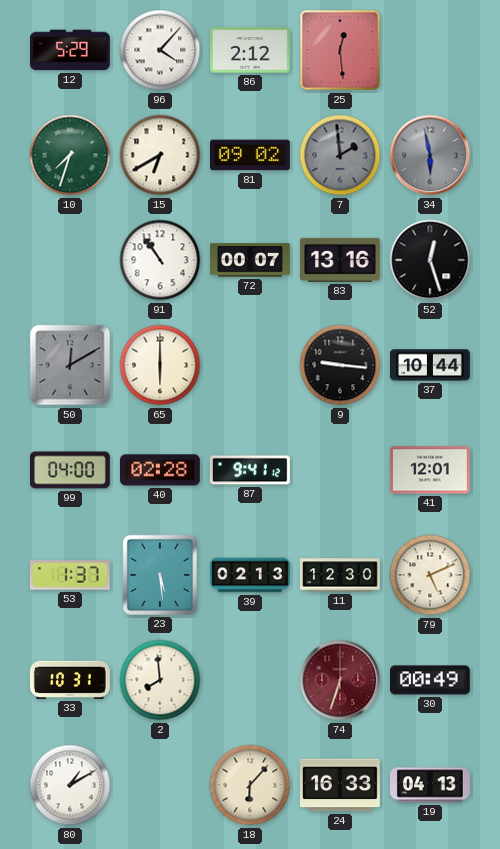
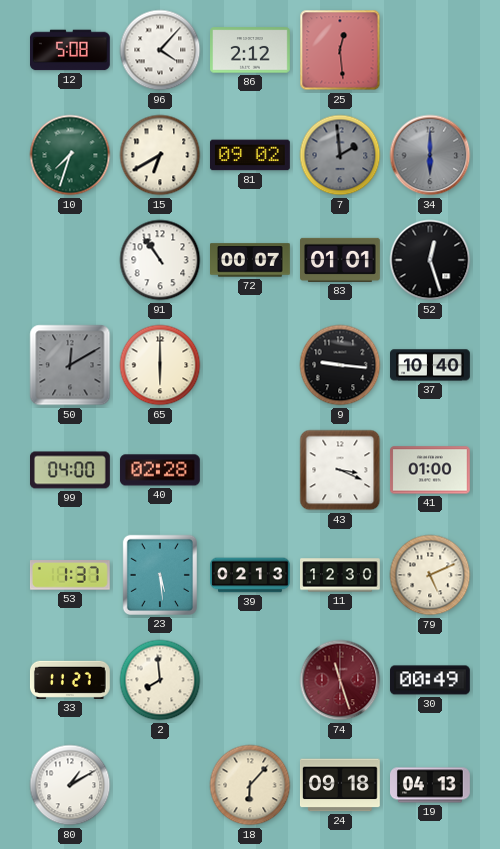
12: 5:29 -> 5:08
34: 5:58 -> 6:00
83: 13:16 -> 01:01
37: 10:44 -> 10:40
87: 9:41 -> none
43: none -> 3:19
41: 12:01 -> 01:00
33: 10:31 -> 11:27
74: 6:33 -> 11:27
24: 16:33 -> 09:18
